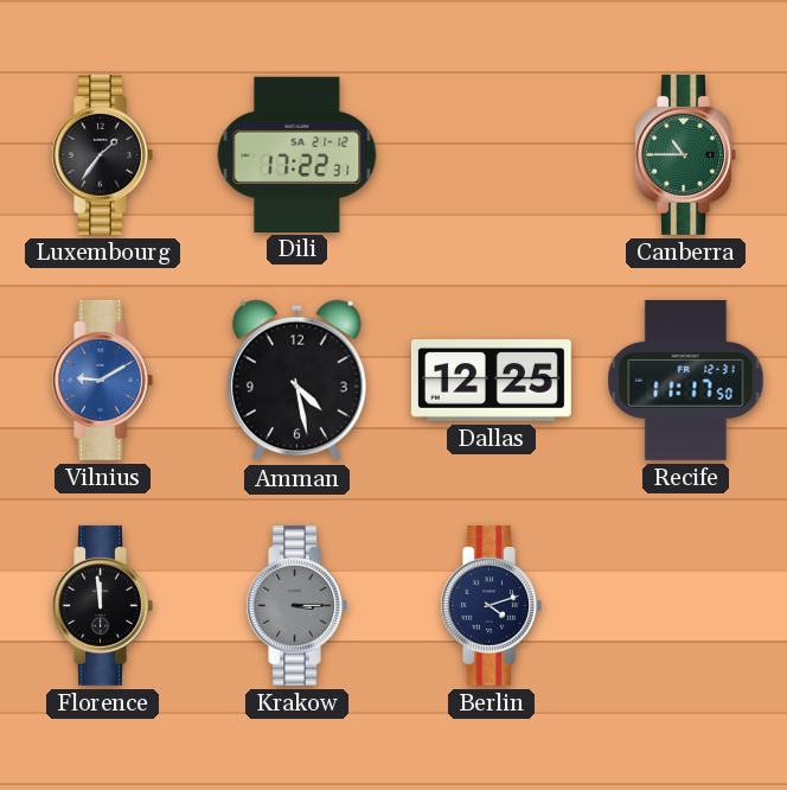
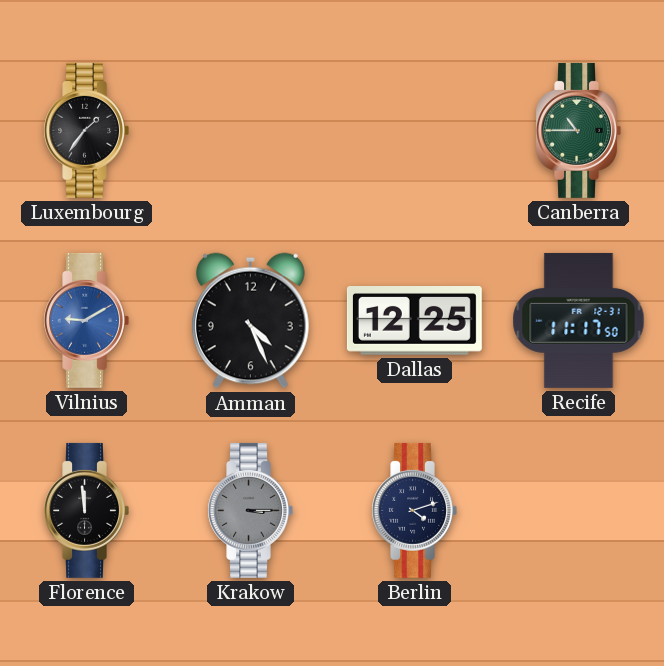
Dili: 17:22 -> none
Amman: 4:28 -> 4:26
